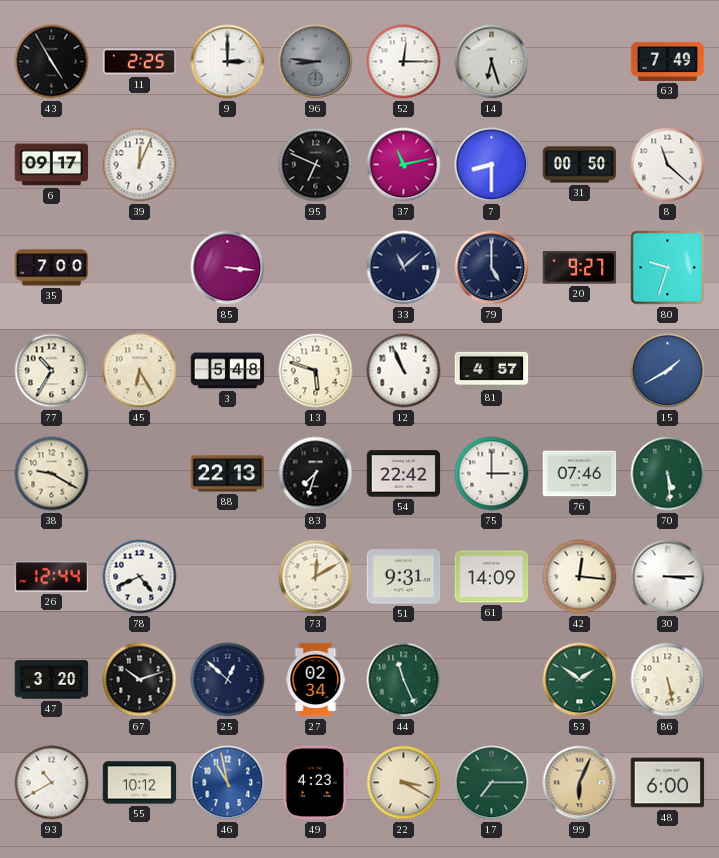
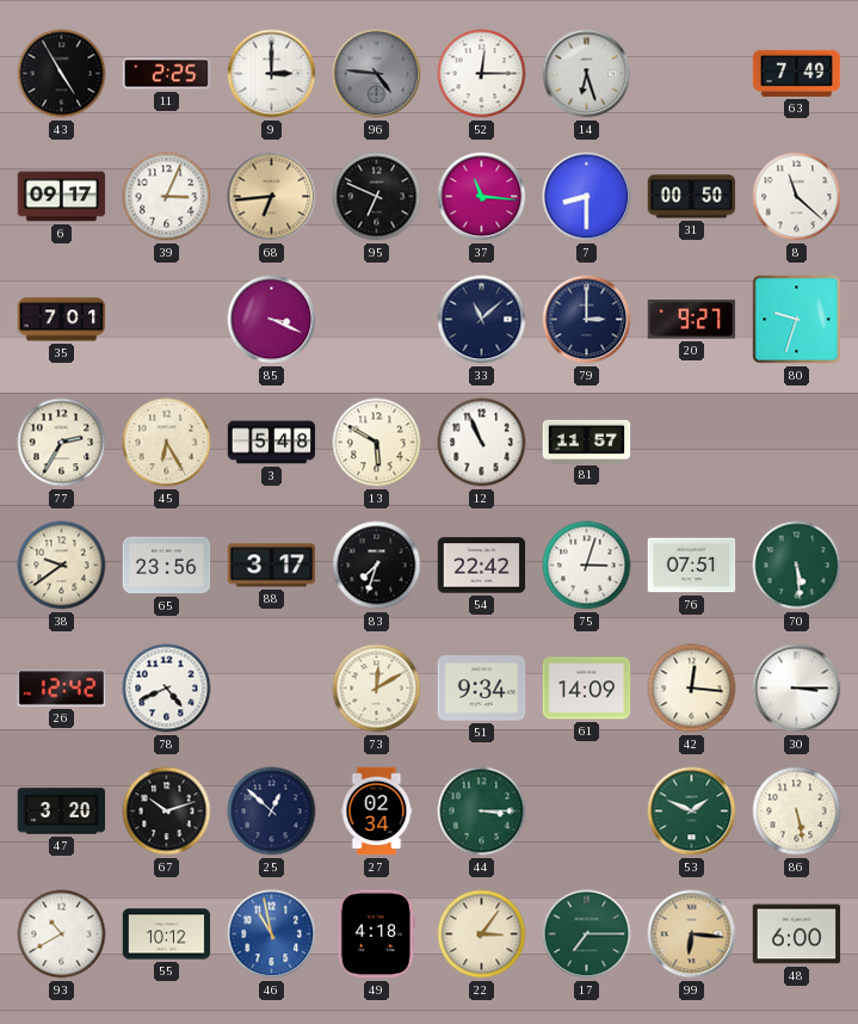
96: 8:46 -> 4:46
39: 12:04 -> 3:04
68: none -> 6:44
37: 11:13 -> 11:16
35: 7:00 -> 7:01
85: 3:16 -> 3:19
79: 5:00 -> 3:00
77: 10:35 -> 2:35
13: 5:48 -> 5:50
81: 4:57 -> 11:57
15: 1:40 -> none
38: 9:20 -> 9:39
65: none -> 23:56
88: 22:13 -> 3:17
75: 3:00 -> 3:03
76: 07:46 -> 07:51
26: 12:44 -> 12:42
51: 9:31 -> 9:34
44: 11:26 -> 3:15
53: 1:51 -> 1:49
49: 4:23 -> 4:18
22: 3:20 -> 3:06
99: 6:04 -> 6:16
